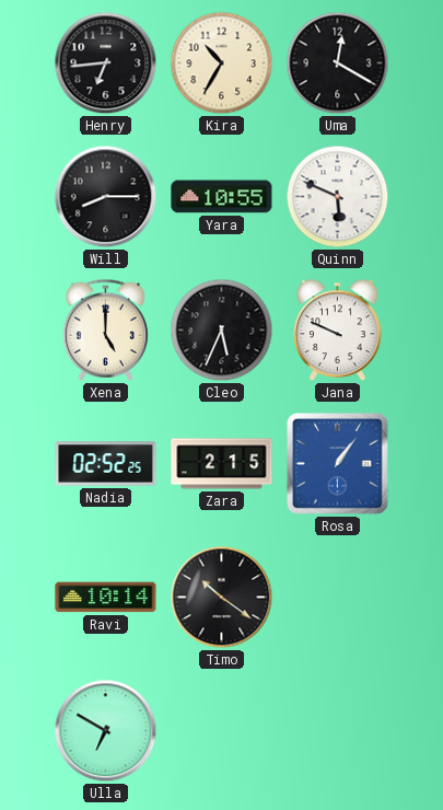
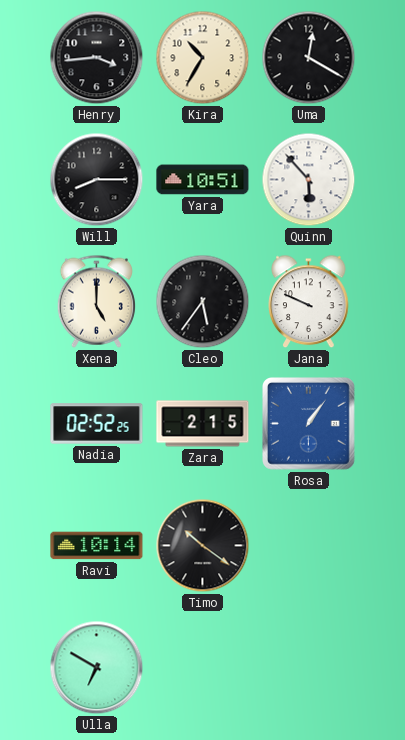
Henry: 6:44 -> 3:44
Yara: 10:55 -> 10:51
Quinn: 5:49 -> 5:53
Cleo: 5:34 -> 5:36
